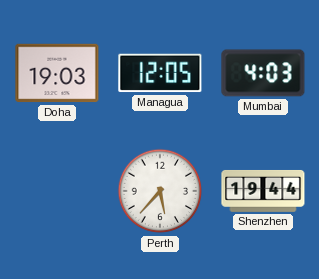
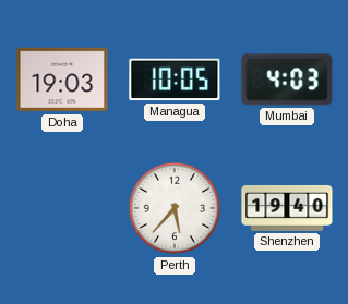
Managua: 12:05 -> 10:05
Shenzhen: 19:44 -> 19:40
